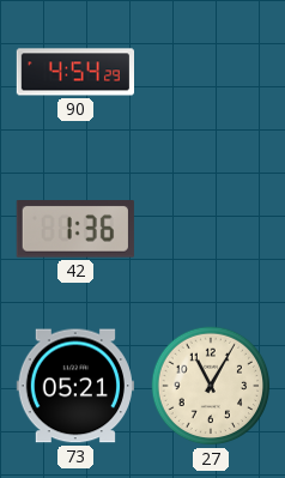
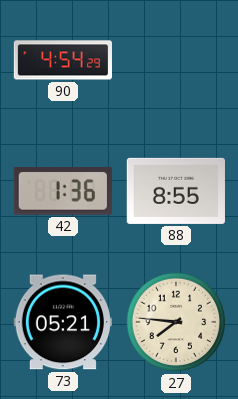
88: none -> 8:55
27: 11:05 -> 7:46
